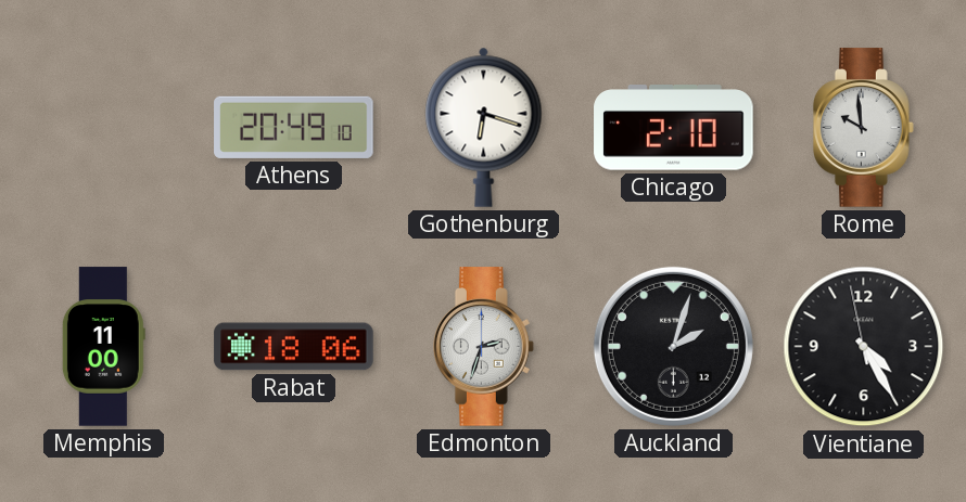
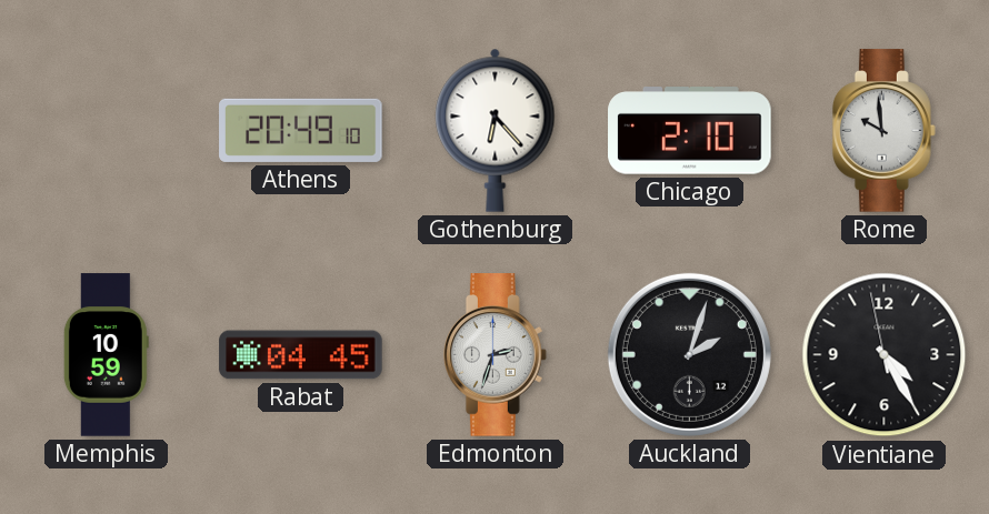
Gothenburg: 6:18 -> 6:23
Memphis: 11:00 -> 10:59
Rabat: 18:06 -> 04:45
